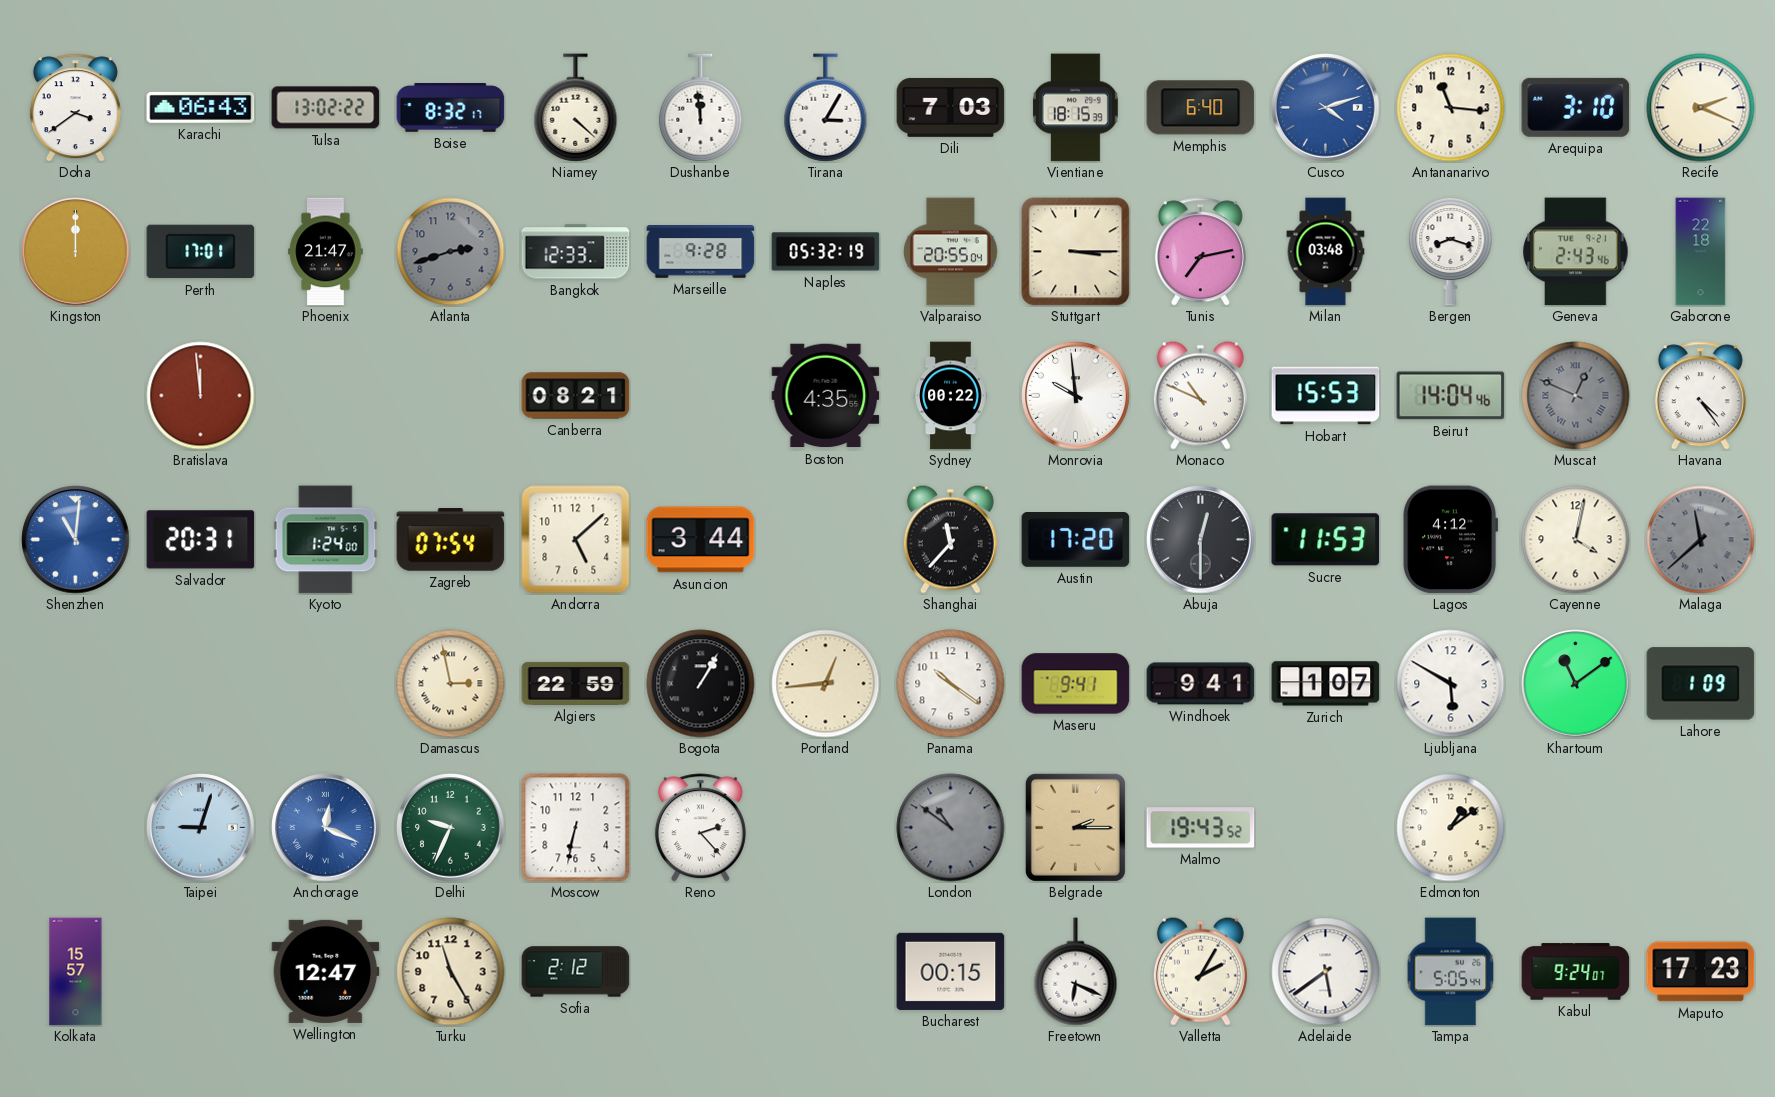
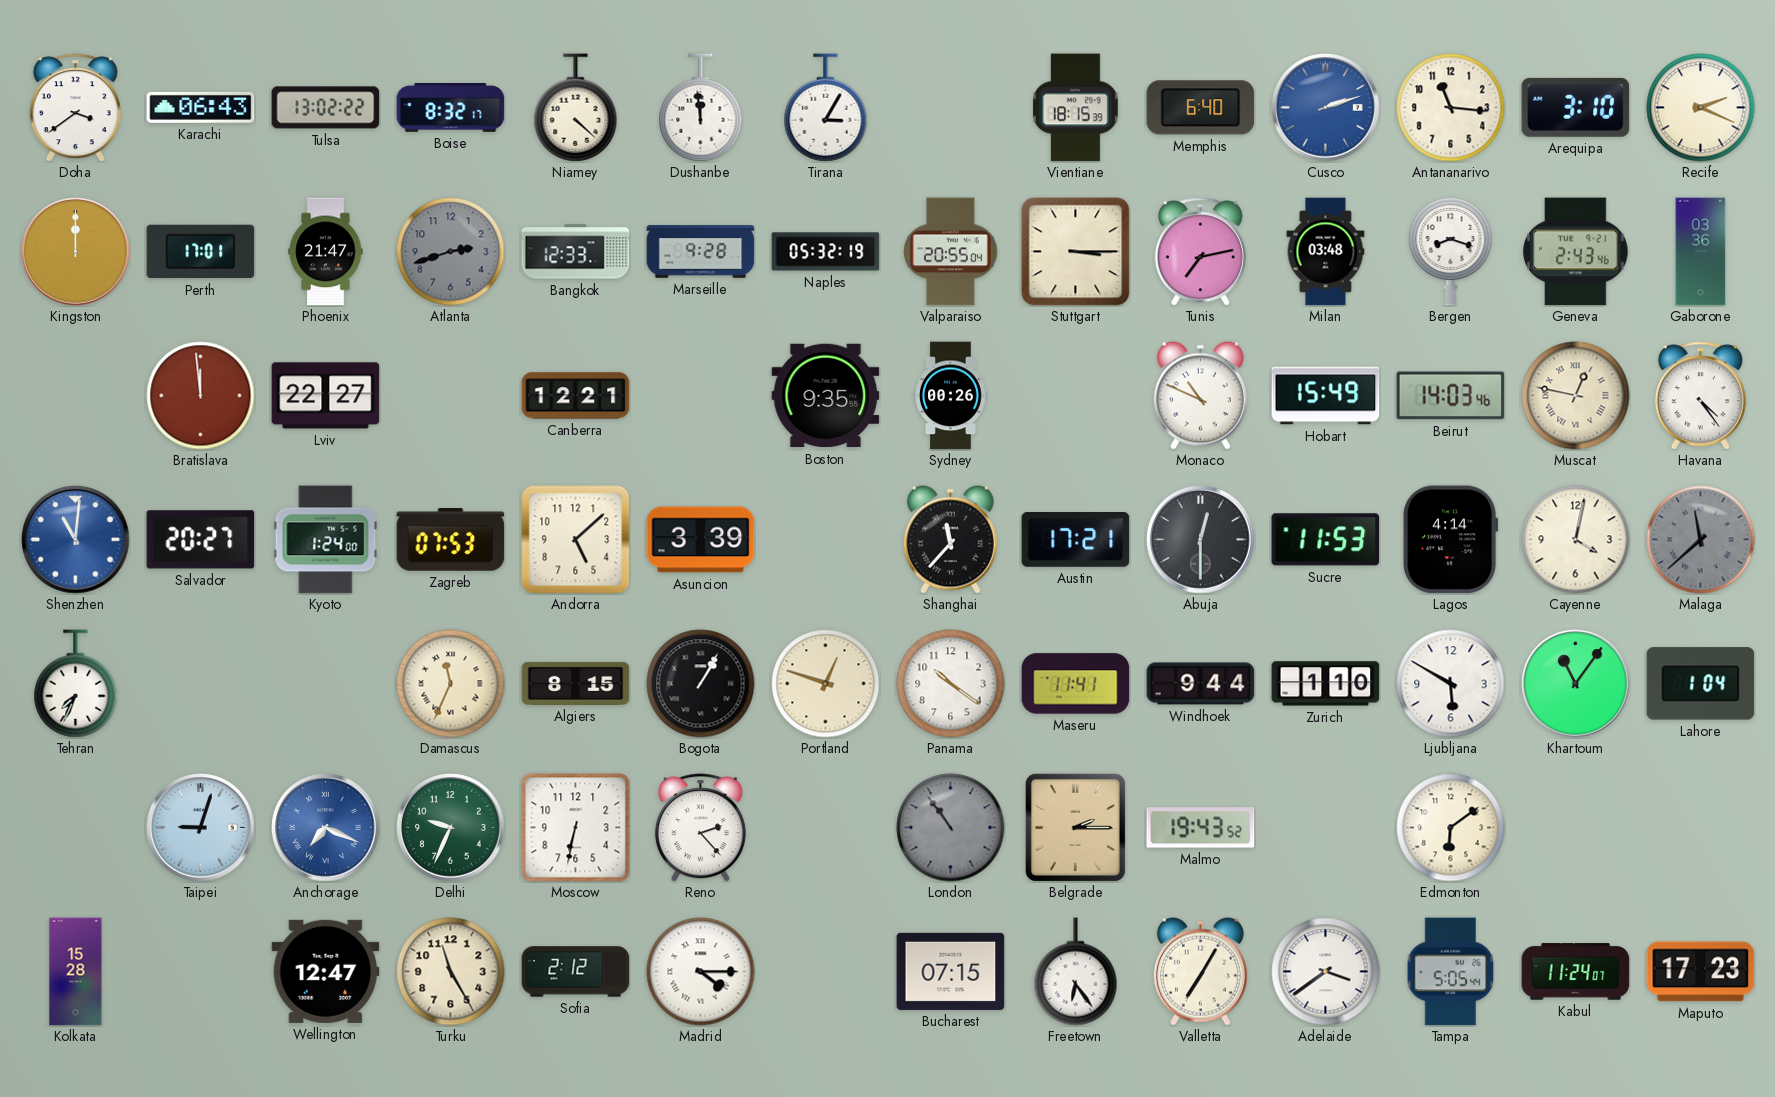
Dili: 7:03 -> none
Cusco: 4:12 -> 2:12
Gaborone: 22:18 -> 03:36
Lviv: none -> 22:27
Canberra: 08:21 -> 12:21
Boston: 4:35 -> 9:35
Sydney: 00:22 -> 00:26
Monrovia: 9:59 -> none
Hobart: 15:53 -> 15:49
Beirut: 14:04 -> 14:03
Muscat: 12:49 -> 12:47
Muscat dial: grey -> cream
Salvador: 20:31 -> 20:27
Zagreb: 07:54 -> 07:53
Asuncion: 3:44 -> 3:39
Austin: 17:20 -> 17:21
Lagos: 4:12 -> 4:14
Tehran: none -> 7:34
Damascus: 2:58 -> 11:34
Algiers: 22:59 -> 8:15
Portland: 12:44 -> 12:48
Maseru: 9:41 -> 11:41
Windhoek: 9:41 -> 9:44
Zurich: 1:07 -> 1:10
Khartoum: 11:09 -> 11:06
Lahore: 1:09 -> 1:04
Anchorage: 12:19 -> 7:19
London: 10:51 -> 10:54
Edmonton: 1:09 -> 6:09
Kolkata: 15:57 -> 15:28
Madrid: none -> 4:15
Bucharest: 00:15 -> 07:15
Freetown: 6:19 -> 6:24
Valletta: 2:05 -> 7:05
Adelaide: 5:39 -> 3:39
Kabul: 9:24 -> 11:24
